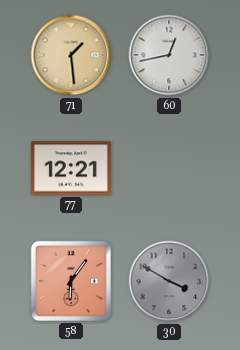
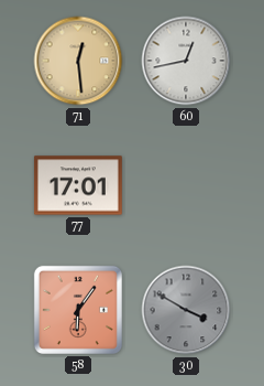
71: 1:29 -> 12:29
77: 12:21 -> 17:01
